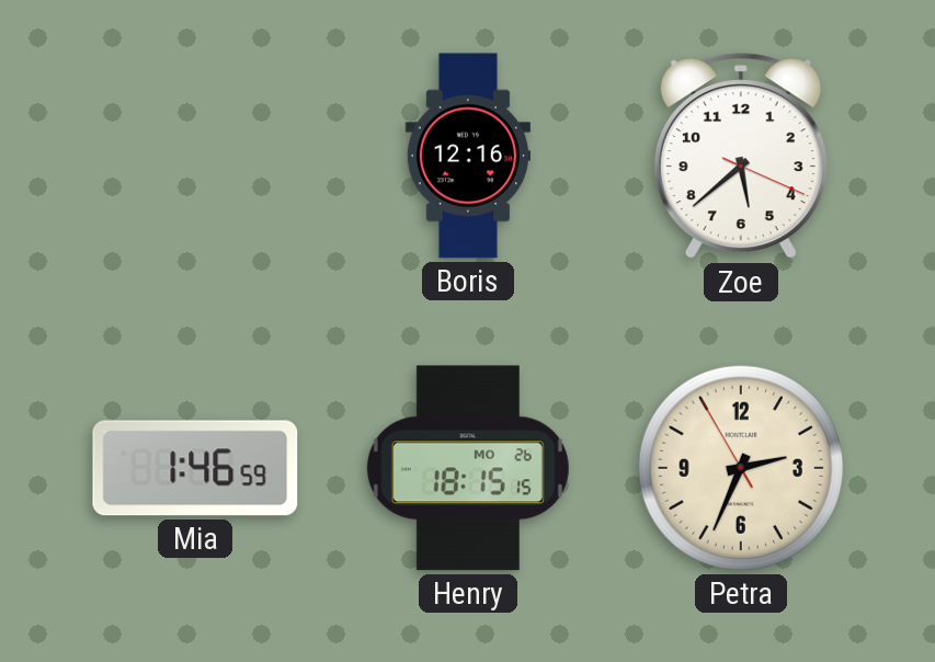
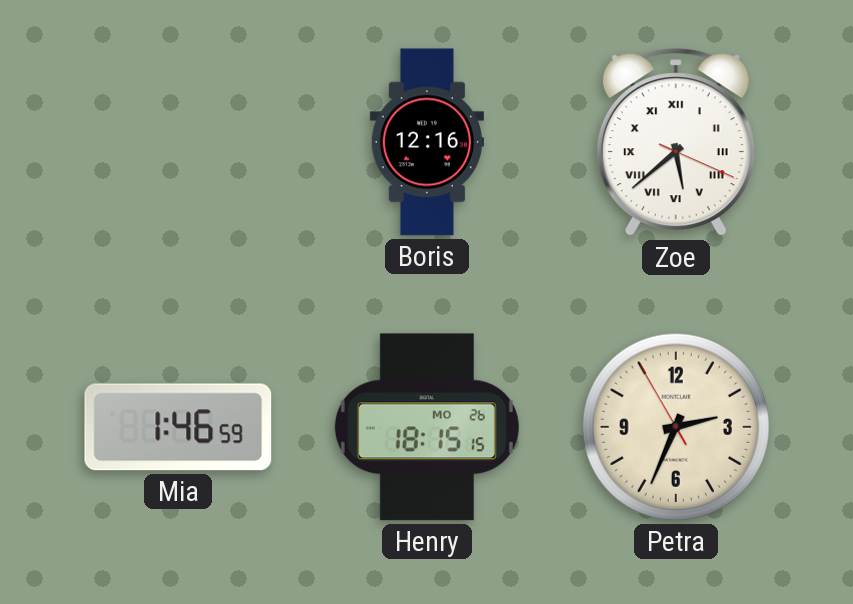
Zoe numerals: Arabic -> Roman
